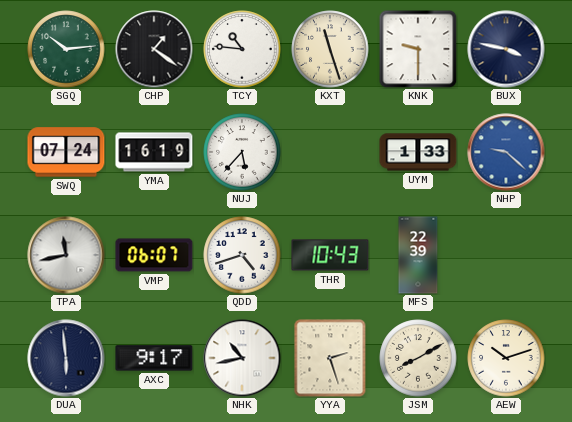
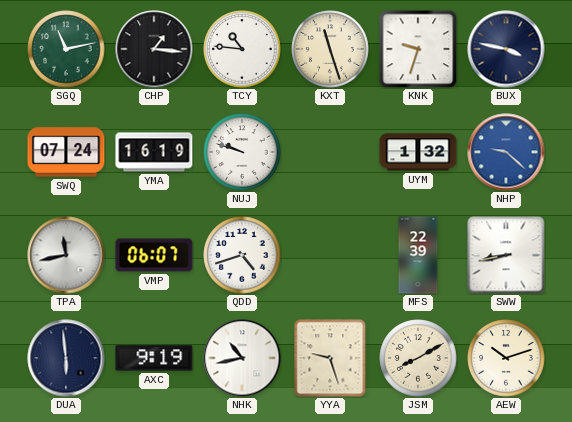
SGQ: 10:14 -> 11:13
CHP: 1:21 -> 1:16
KNK: 9:30 -> 9:33
NUJ: 5:37 -> 9:48
UYM: 1:33 -> 1:32
THR: 10:43 -> none
SWW: none -> 8:43
AXC: 9:17 -> 9:19
YYA: 2:27 -> 9:27
